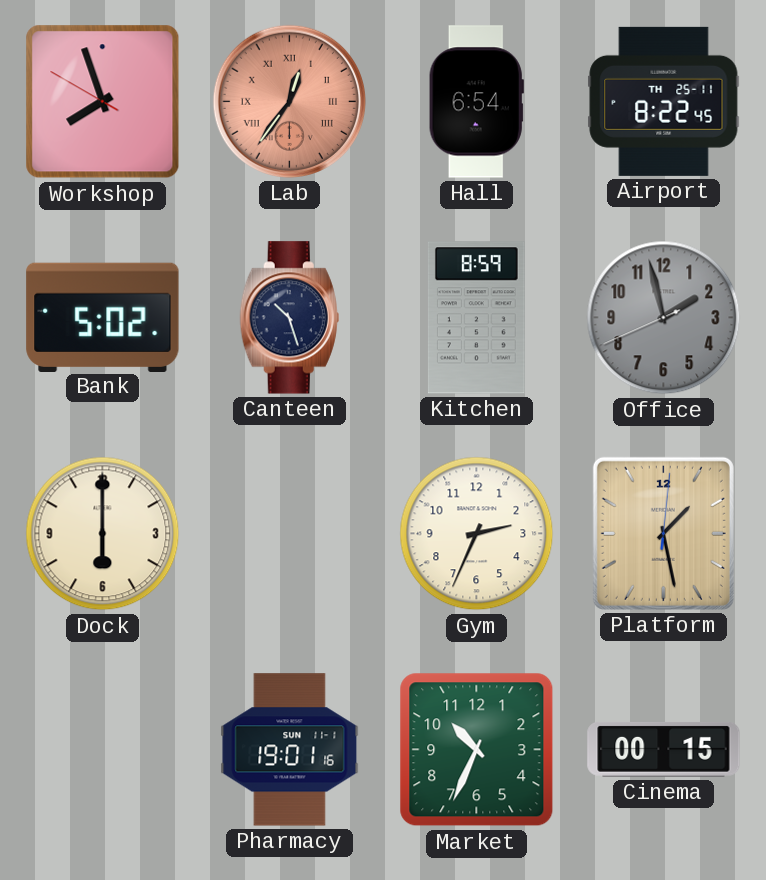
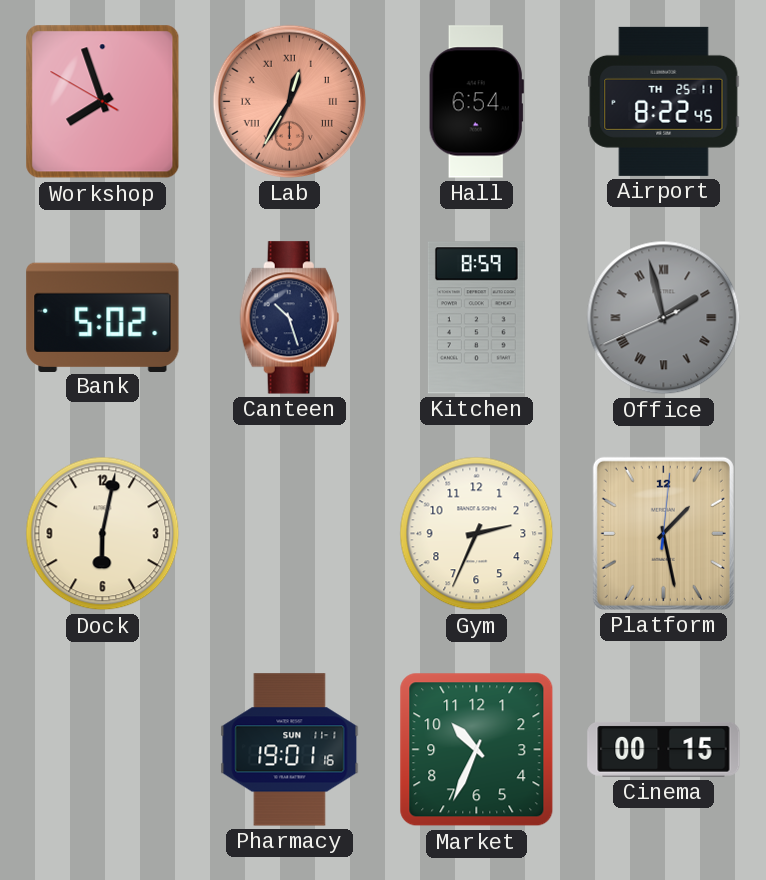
Lab: 12:36 -> 12:35
Office numerals: Arabic -> Roman
Dock: 6:00 -> 6:02
